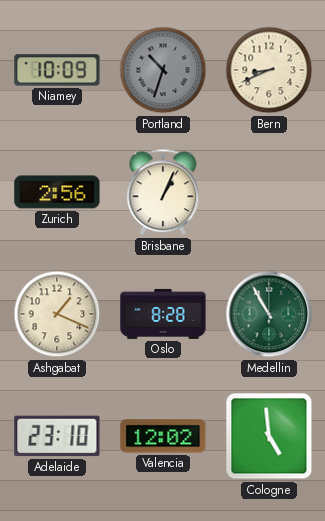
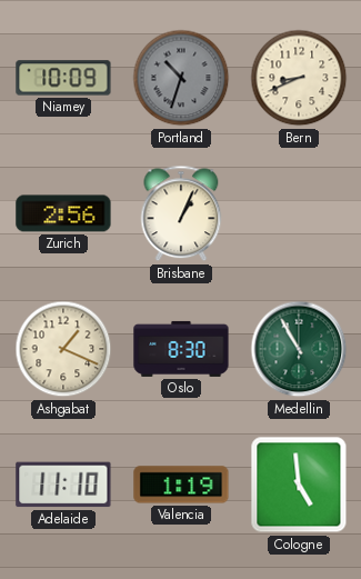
Oslo: 8:28 -> 8:30
Adelaide: 23:10 -> 11:10
Valencia: 12:02 -> 1:19
